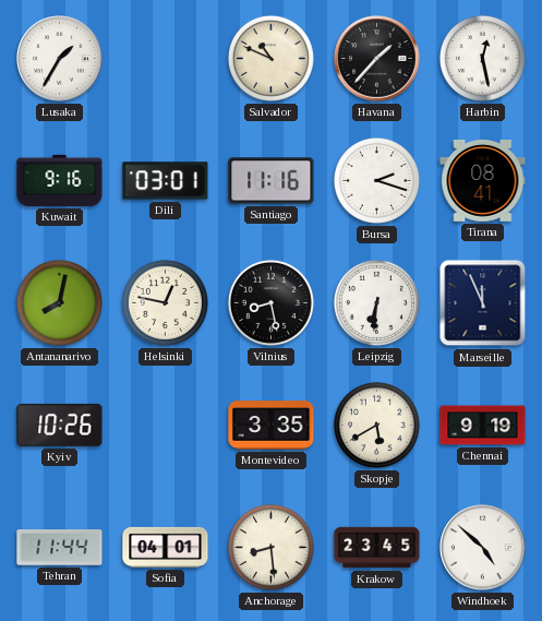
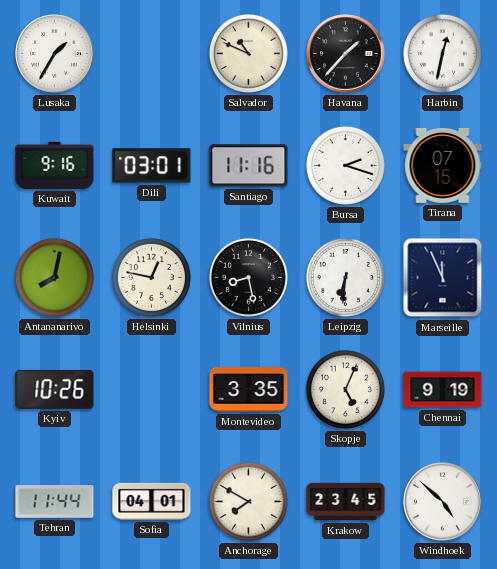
Harbin: 12:28 -> 12:32
Tirana: 08:41 -> 07:15
Skopje: 5:40 -> 5:04
Anchorage: 8:29 -> 7:50
